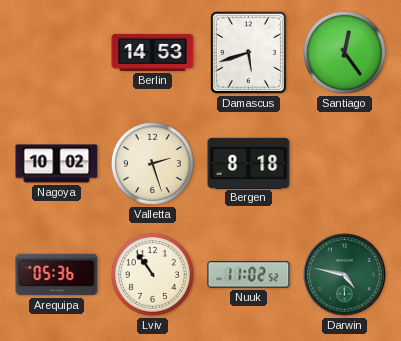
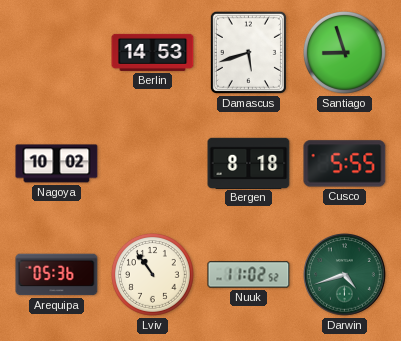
Santiago: 12:24 -> 8:57
Valletta: 2:27 -> none
Cusco: none -> 5:55
Darwin: 4:47 -> 4:42
